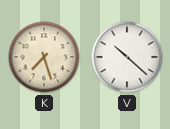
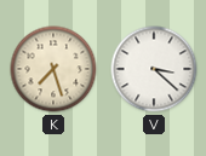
V: 10:22 -> 3:22
